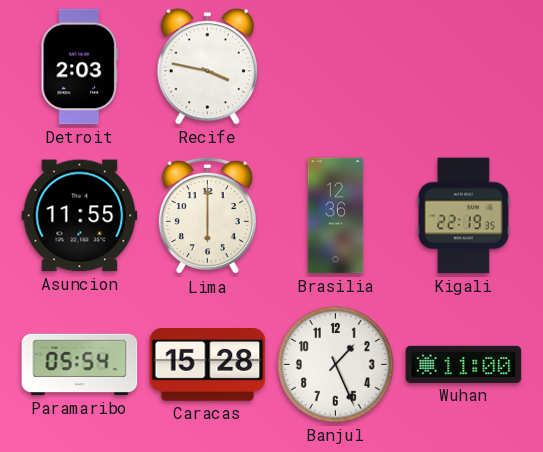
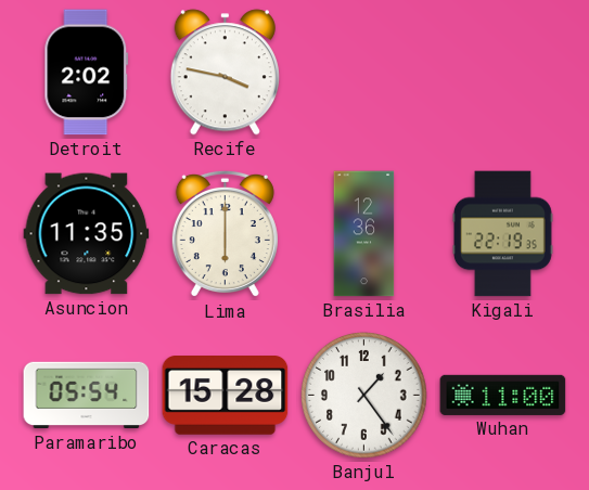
Detroit: 2:03 -> 2:02
Asuncion: 11:55 -> 11:35
Banjul: 1:26 -> 1:24
